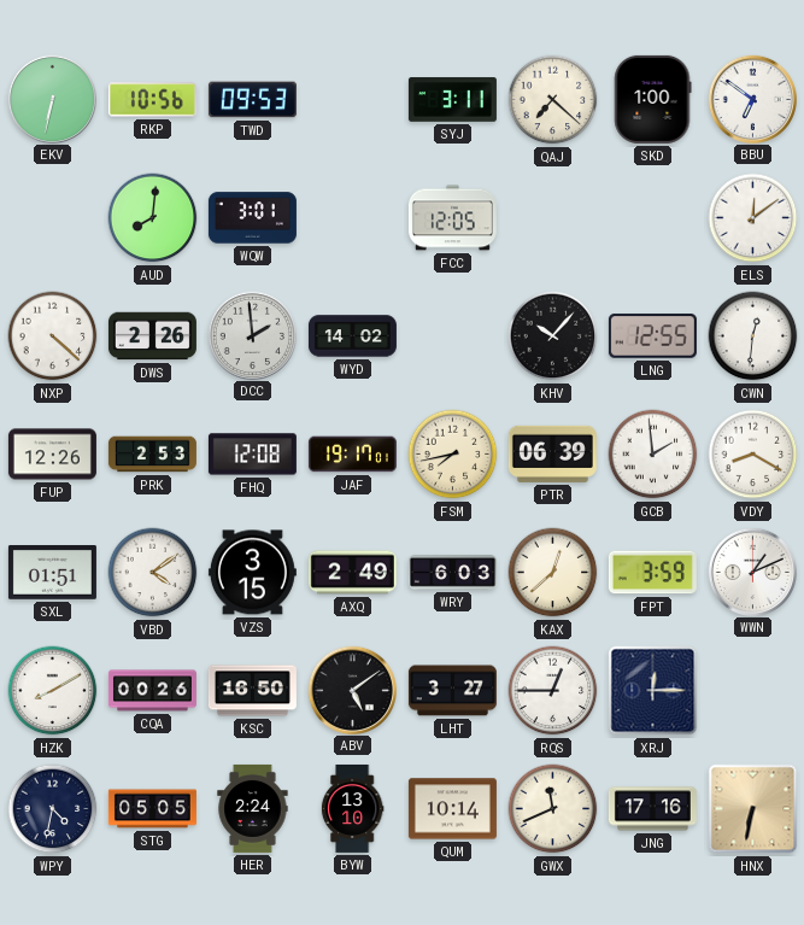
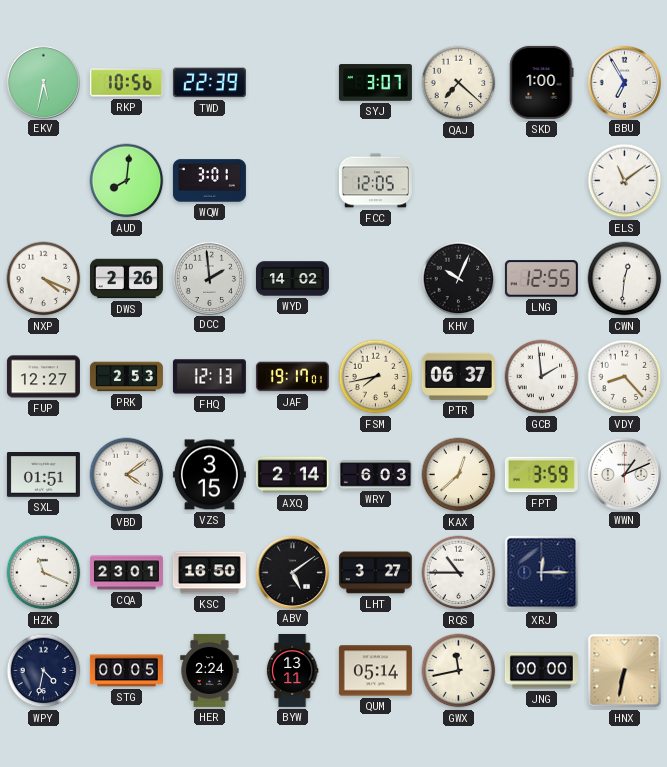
EKV: 6:32 -> 5:32
TWD: 09:53 -> 22:39
SYJ: 3:11 -> 3:07
BBU: 6:51 -> 6:55
ELS: 12:09 -> 11:09
NXP: 4:22 -> 4:19
KHV: 10:07 -> 10:04
FUP: 12:26 -> 12:27
FHQ: 12:08 -> 12:13
PTR: 06:39 -> 06:37
VDY: 8:20 -> 8:23
AXQ: 2:49 -> 2:14
HZK: 8:10 -> 11:19
CQA: 00:26 -> 23:01
RQS: 12:45 -> 10:45
STG: 05:05 -> 00:05
BYW: 13:10 -> 13:11
QUM: 10:14 -> 05:14
GWX: 11:41 -> 11:43
JNG: 17:16 -> 00:00
